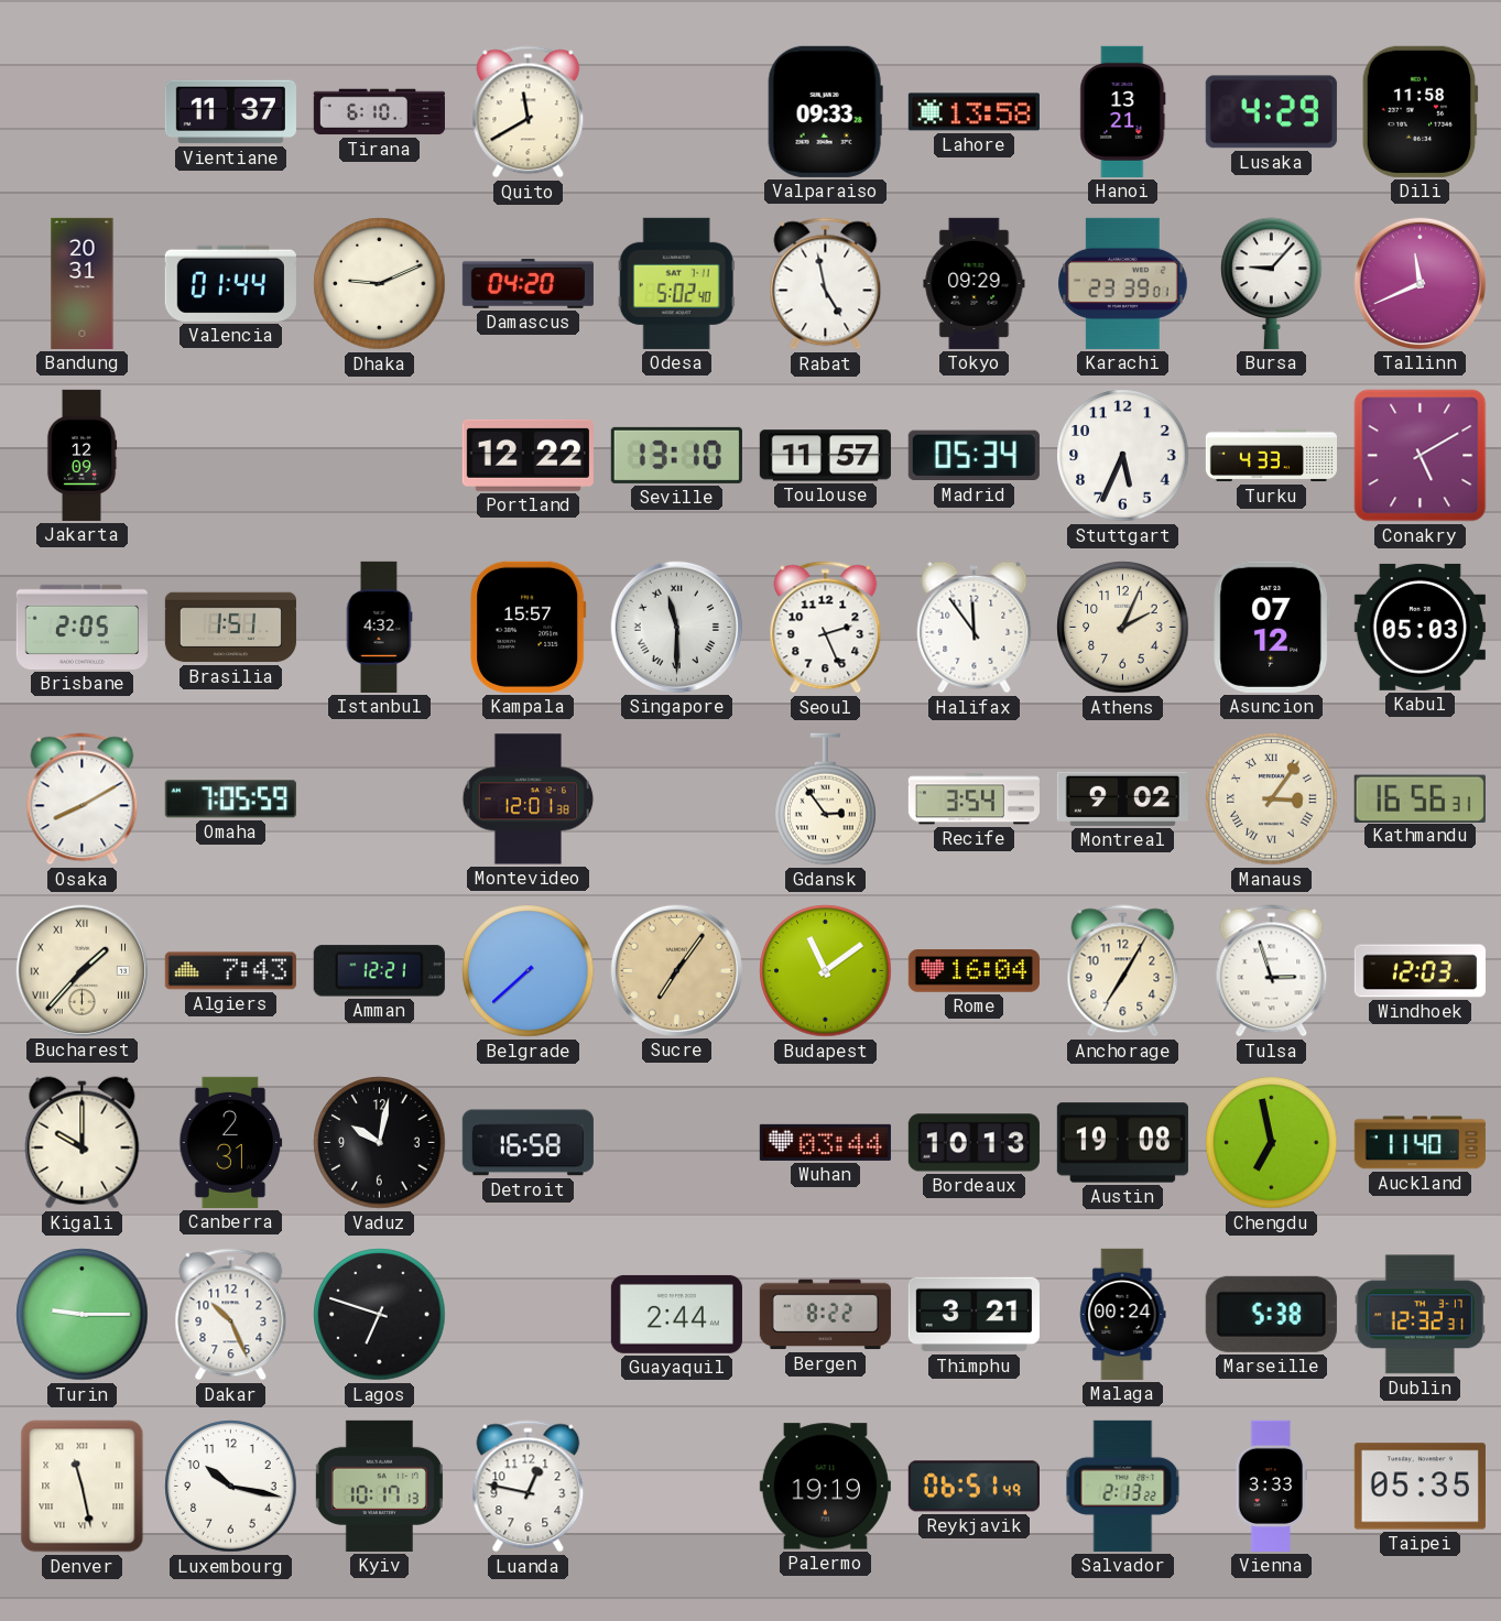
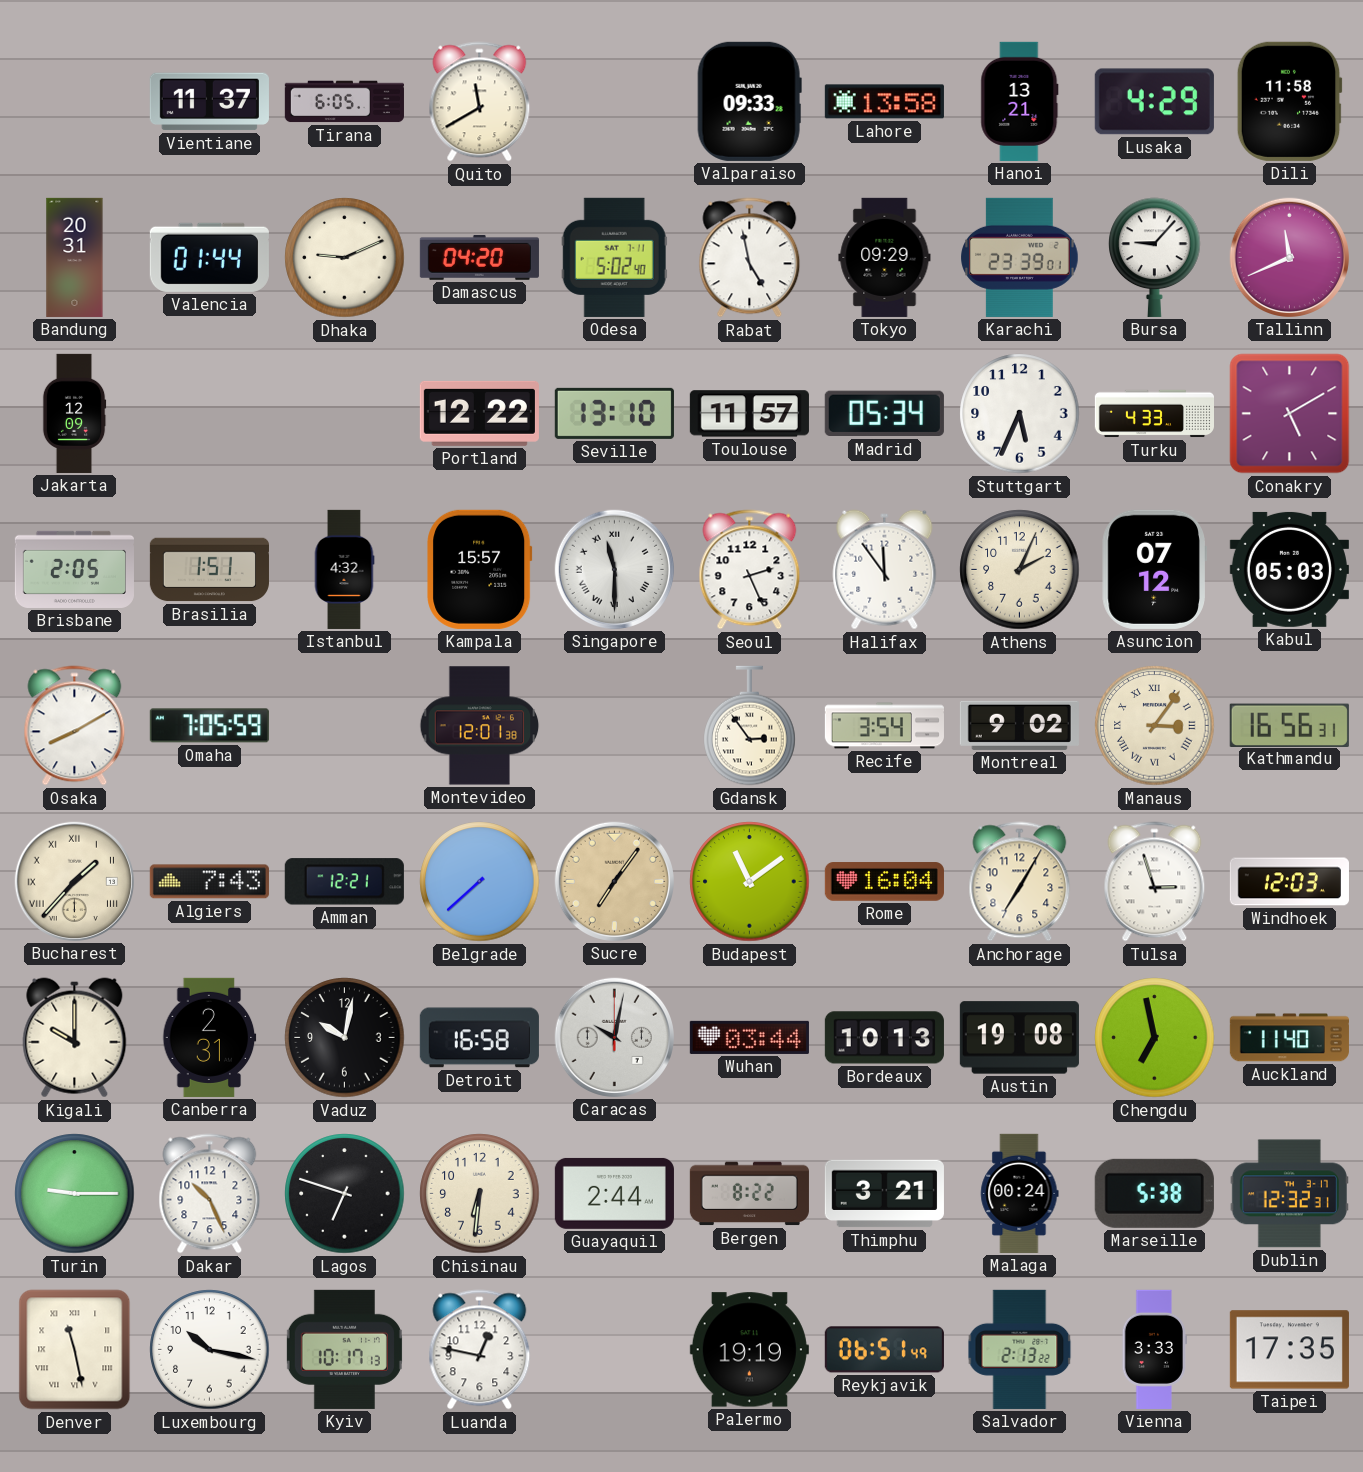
Tirana: 6:10 -> 6:05
Caracas: none -> 10:02
Chisinau: none -> 6:31
Taipei: 05:35 -> 17:35
